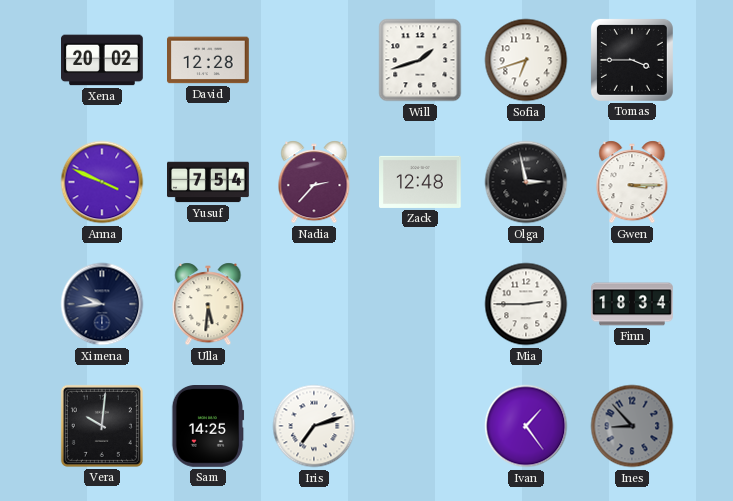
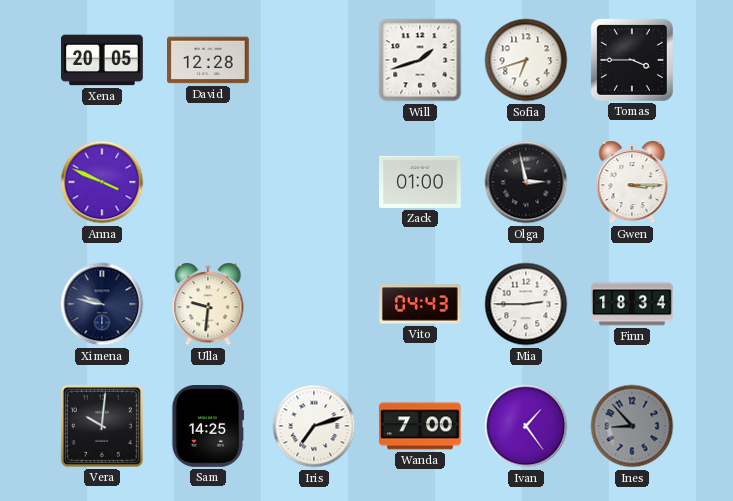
Xena: 20:02 -> 20:05
Yusuf: 7:54 -> none
Nadia: 2:37 -> none
Zack: 12:48 -> 01:00
Ximena: 9:44 -> 9:47
Ulla: 5:31 -> 9:31
Vito: none -> 04:43
Wanda: none -> 7:00
